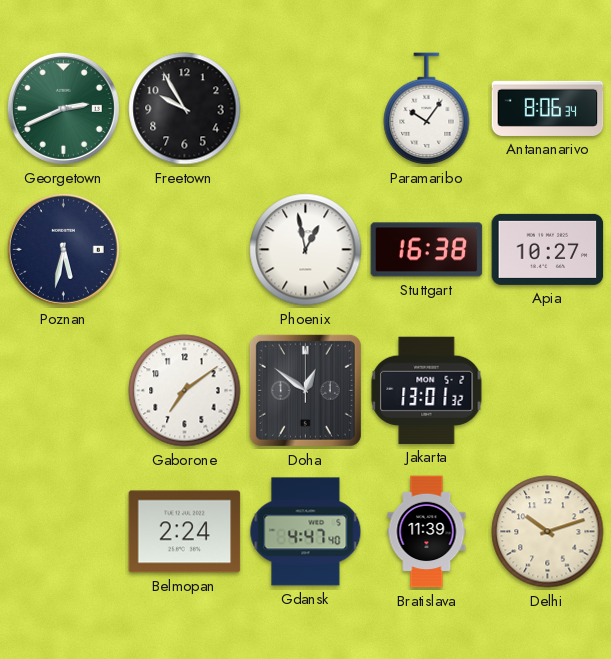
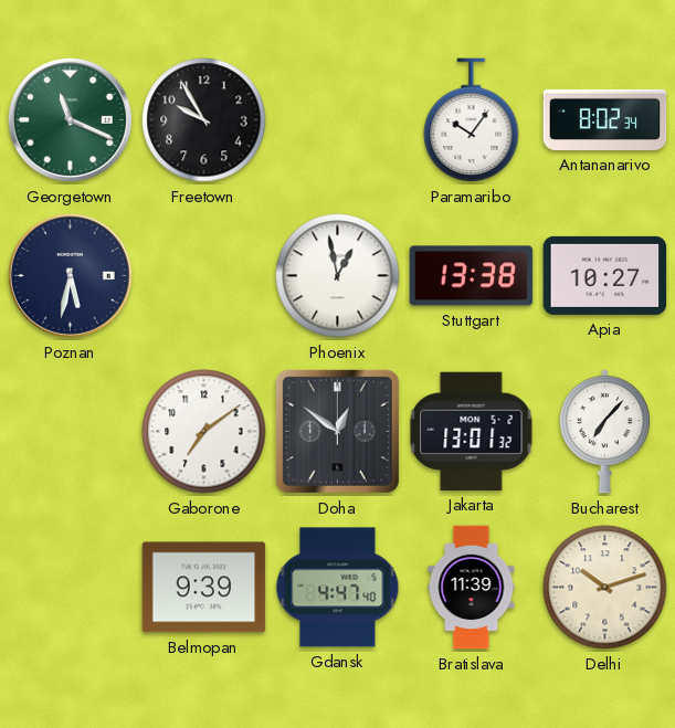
Georgetown: 2:41 -> 11:19
Antananarivo: 8:06 -> 8:02
Stuttgart: 16:38 -> 13:38
Bucharest: none -> 7:07
Belmopan: 2:24 -> 9:39
